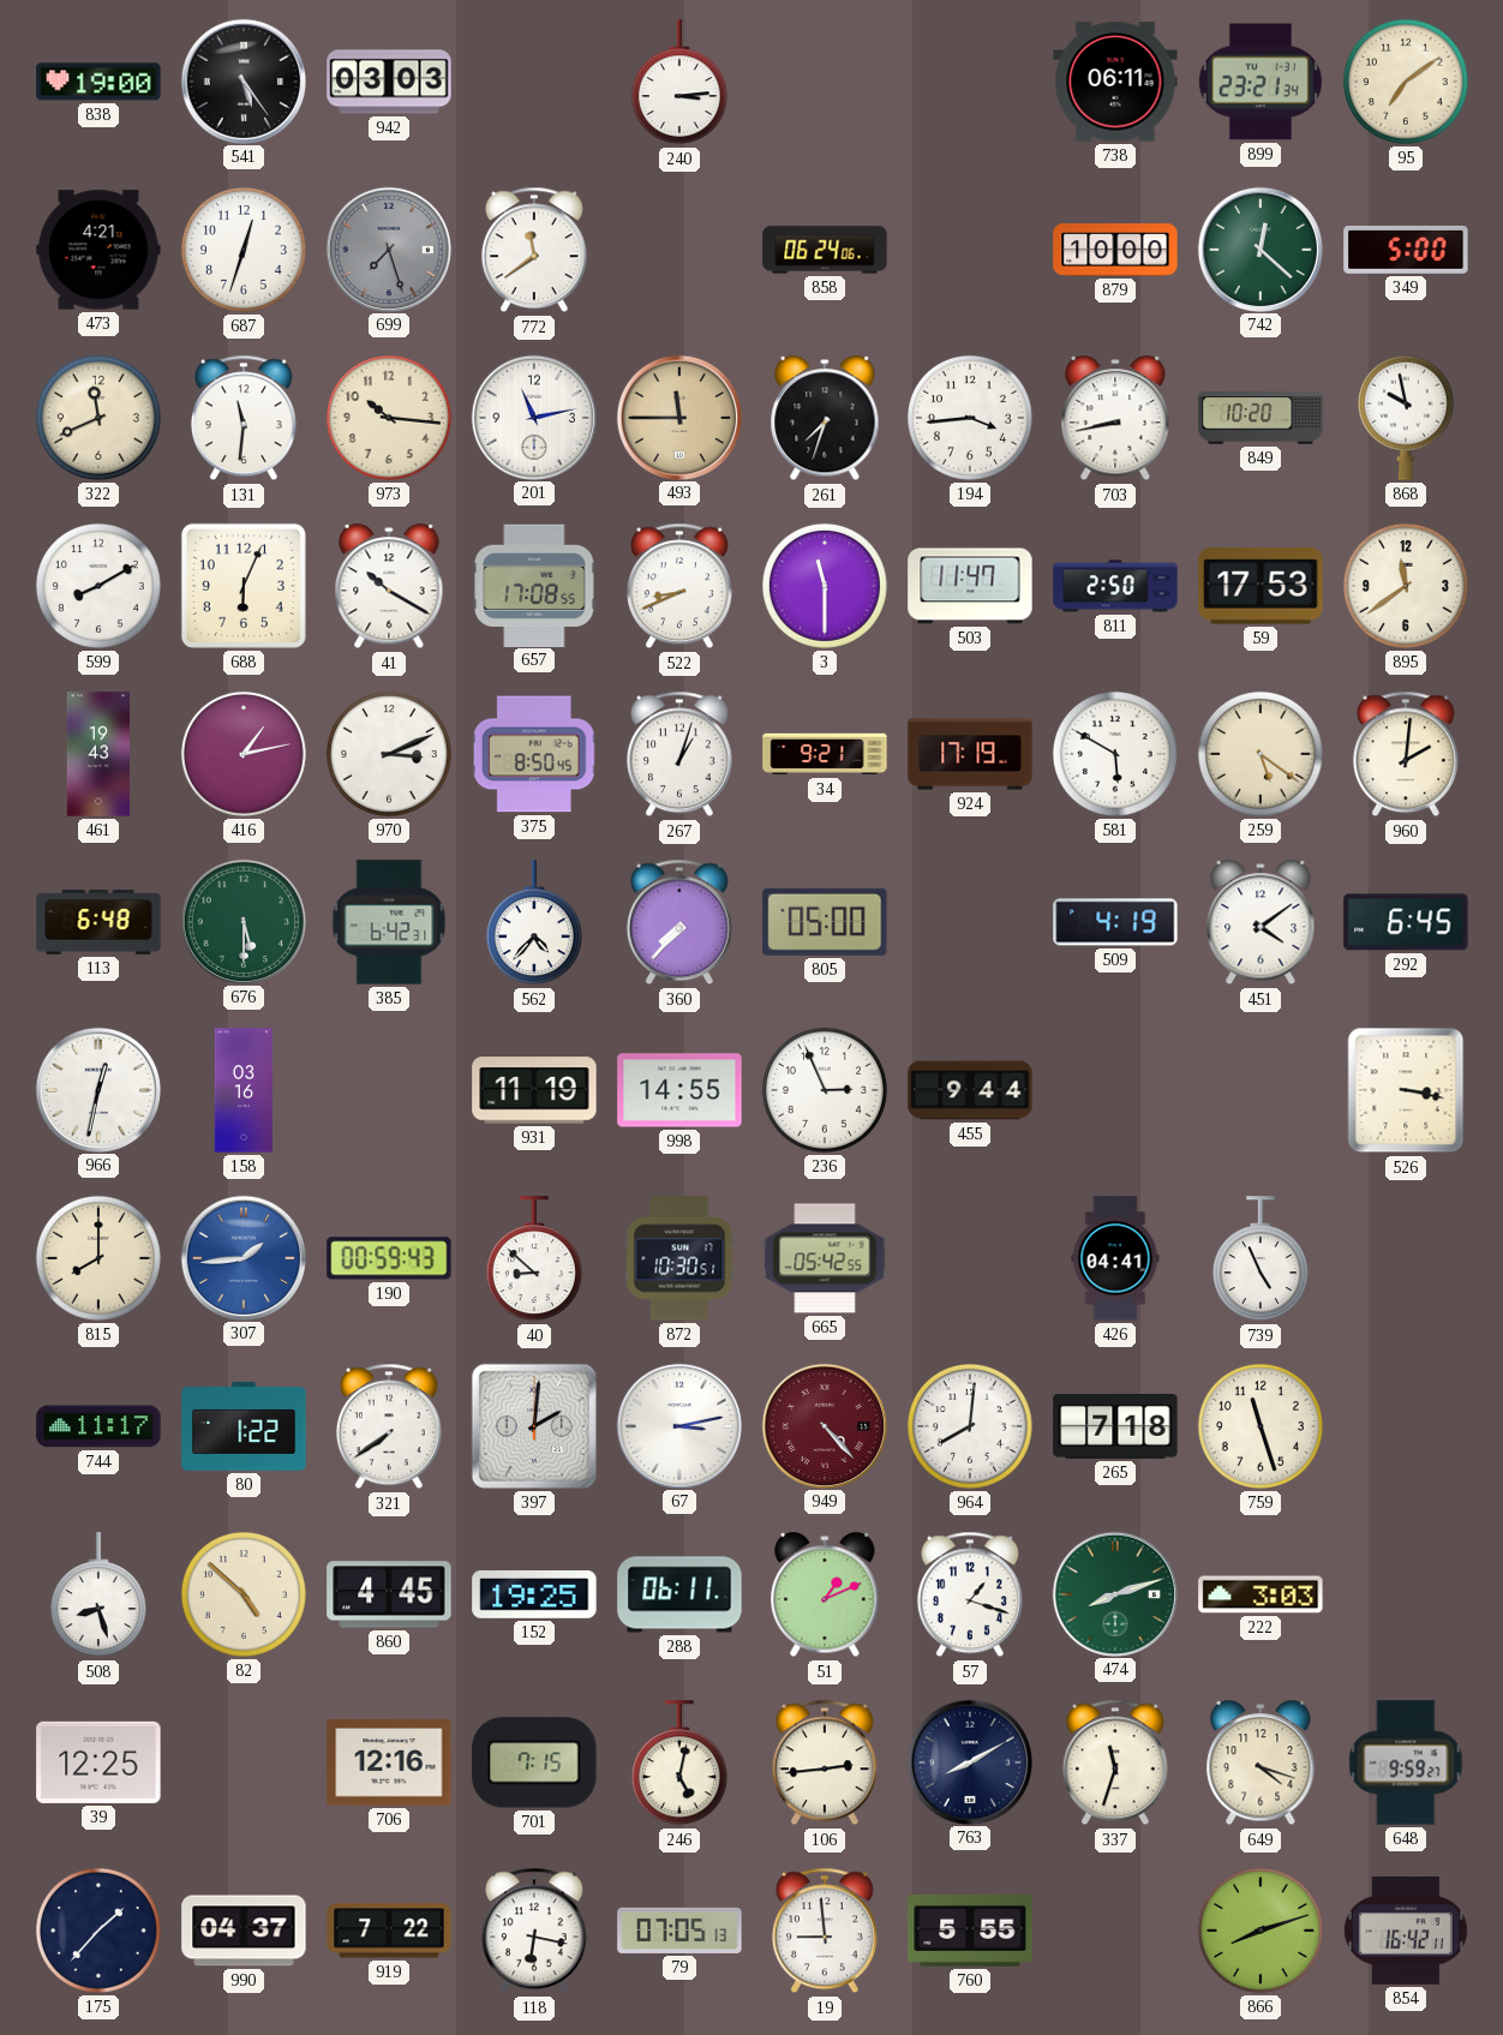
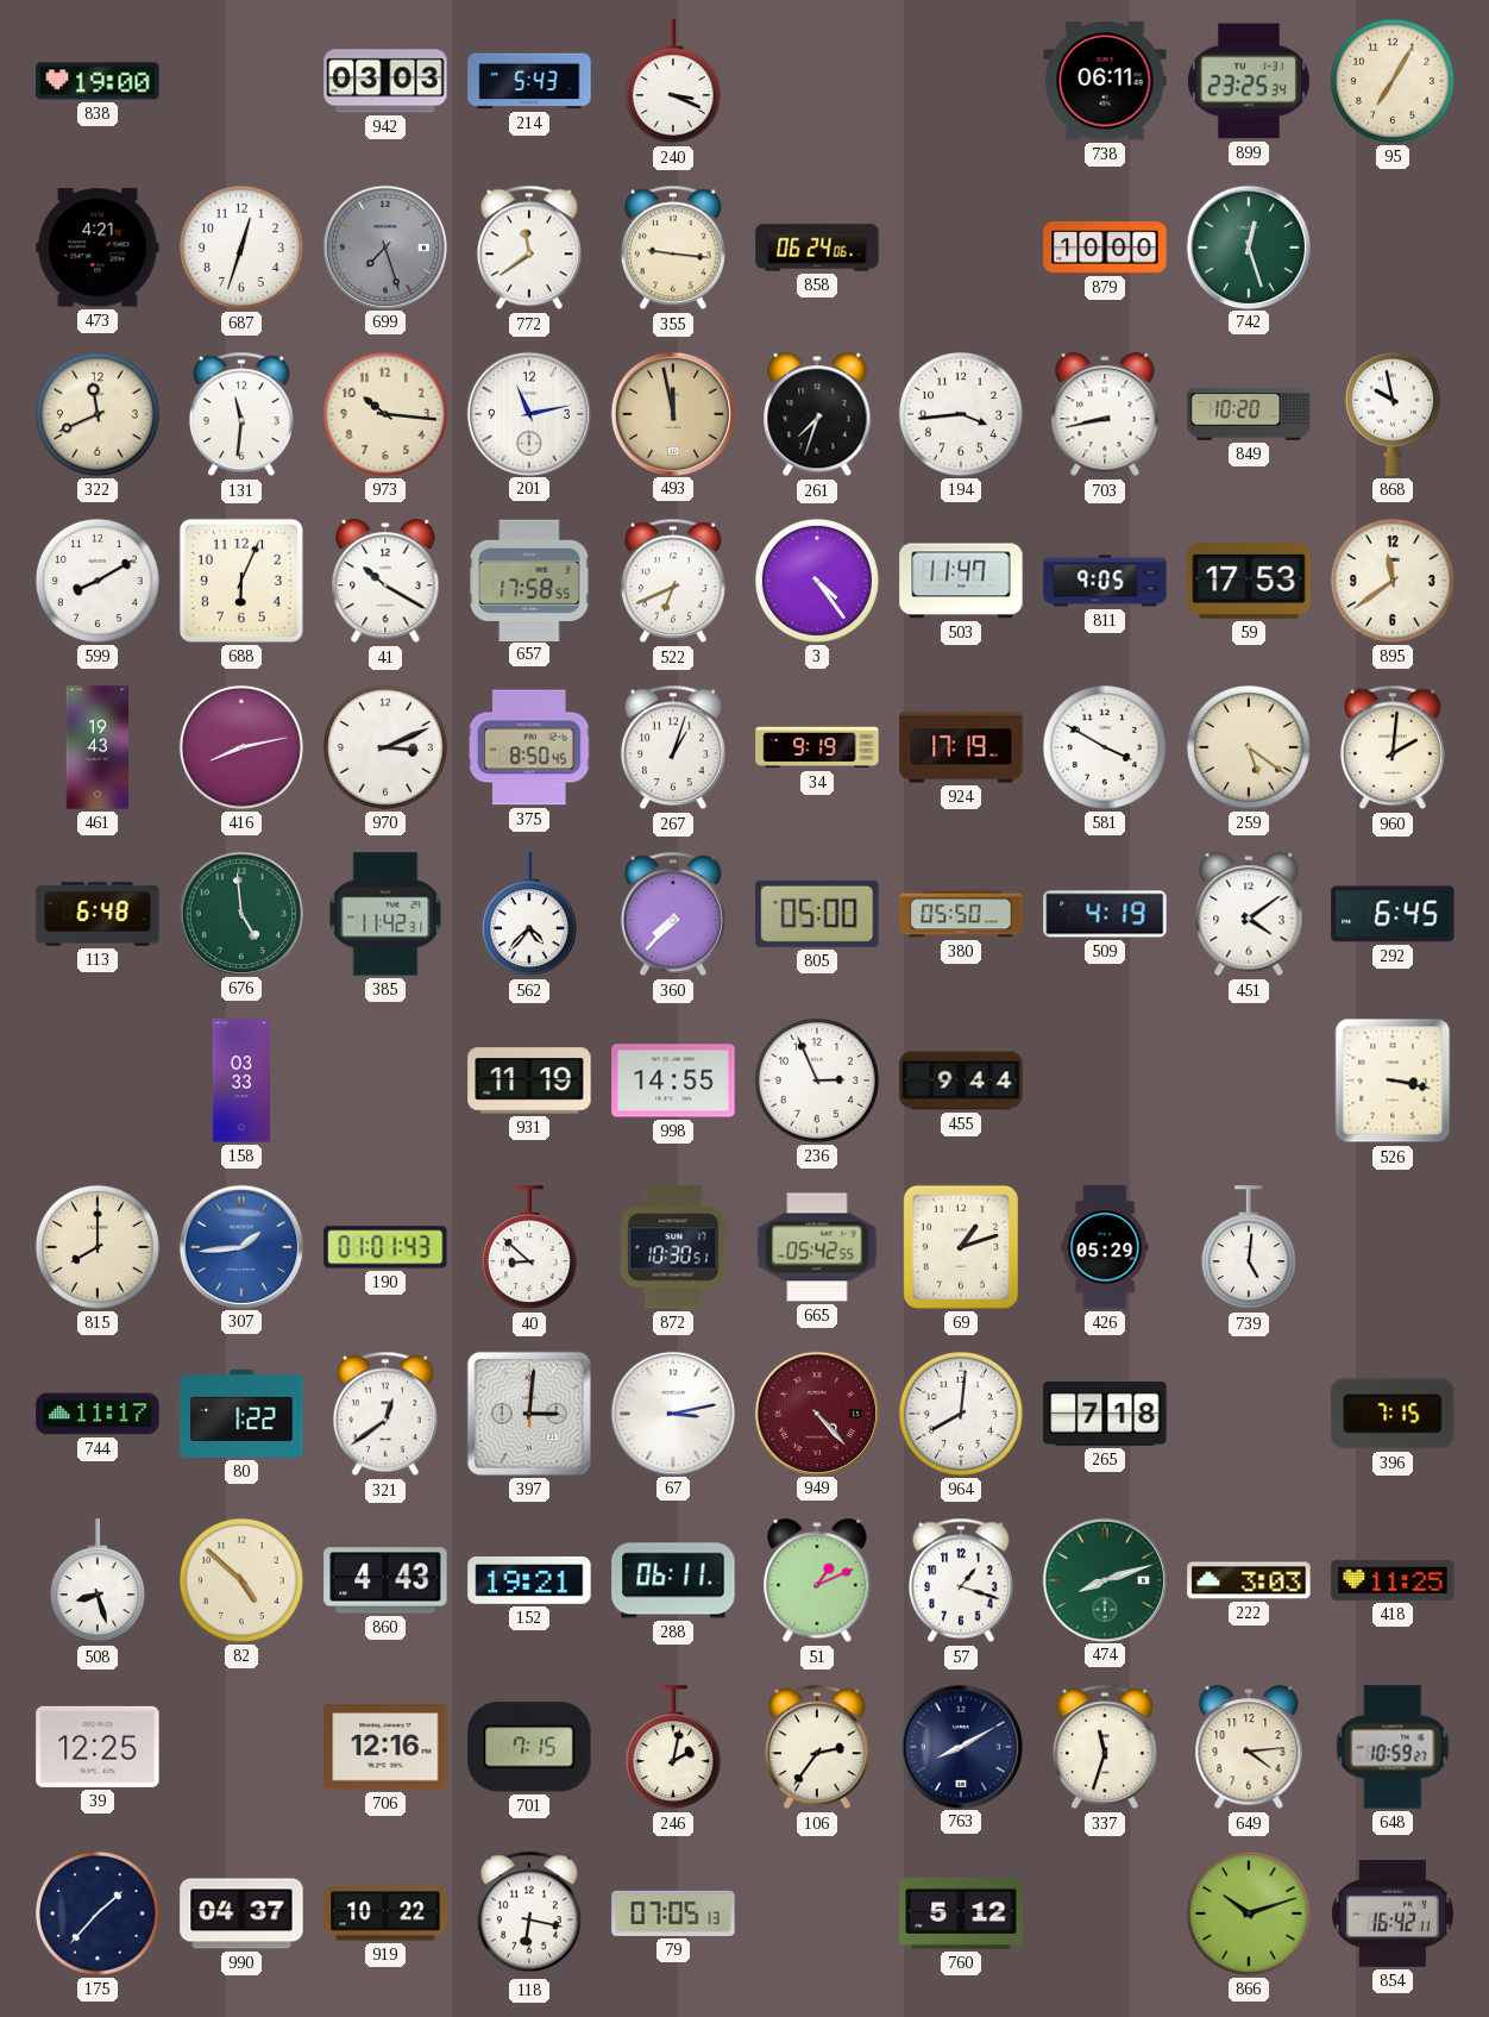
541: 5:24 -> none
214: none -> 5:43
240: 3:14 -> 3:19
899: 23:21 -> 23:25
95: 7:09 -> 7:05
355: none -> 9:16
742: 12:22 -> 12:27
349: 5:00 -> none
493: 11:45 -> 11:58
657: 17:08 -> 17:58
522: 8:41 -> 6:41
3: 11:30 -> 4:24
811: 2:50 -> 9:05
416: 1:13 -> 8:13
34: 9:21 -> 9:19
581: 5:50 -> 3:50
676: 5:30 -> 4:59
385: 6:42 -> 11:42
380: none -> 05:50
966: 12:32 -> none
158: 03:16 -> 03:33
190: 00:59 -> 01:01
69: none -> 1:12
426: 04:41 -> 05:29
739: 4:56 -> 5:01
321: 7:39 -> 12:39
397: 2:01 -> 3:01
759: 11:27 -> none
396: none -> 7:15
860: 4:45 -> 4:43
152: 19:25 -> 19:21
418: none -> 11:25
246: 5:02 -> 2:02
106: 2:44 -> 2:36
649: 4:18 -> 4:14
648: 9:59 -> 10:59
919: 7:22 -> 10:22
19: 8:59 -> none
760: 5:55 -> 5:12
866: 8:12 -> 10:12
